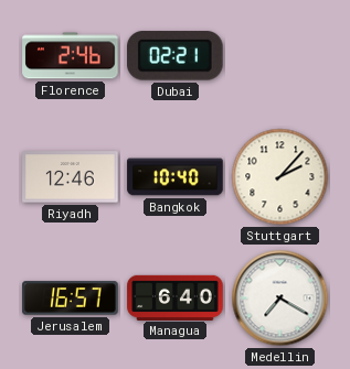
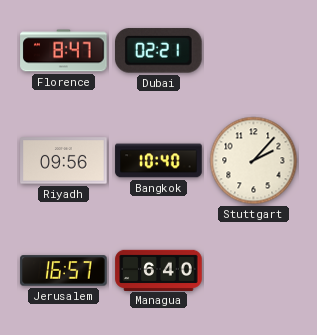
Florence: 2:46 -> 8:47
Riyadh: 12:46 -> 09:56
Medellin: 7:20 -> none
